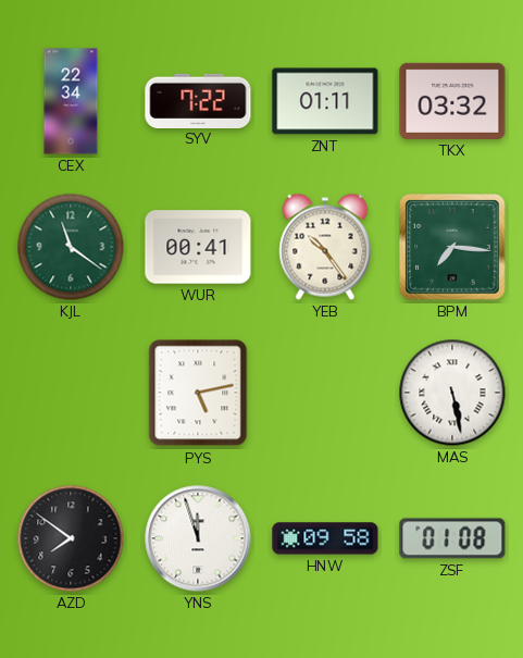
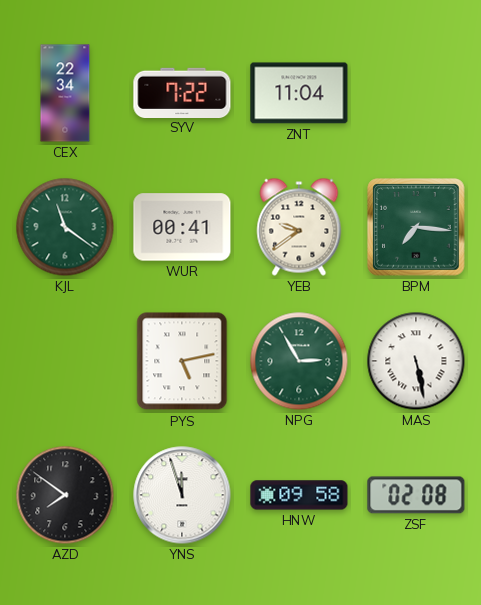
ZNT: 01:11 -> 11:04
TKX: 03:32 -> none
YEB: 10:24 -> 9:39
NPG: none -> 2:55
ZSF: 01:08 -> 02:08
